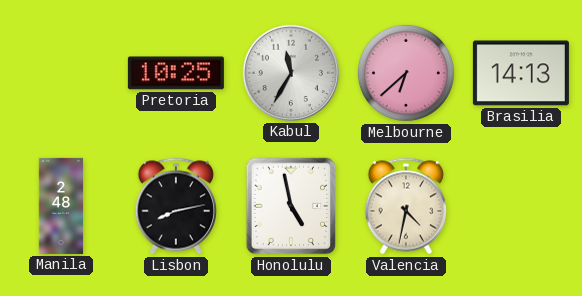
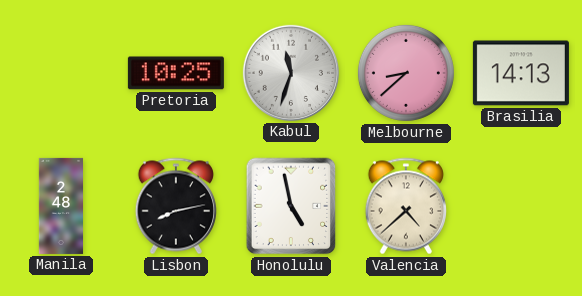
Kabul: 11:35 -> 11:33
Melbourne: 6:38 -> 8:38
Valencia: 4:32 -> 4:38
